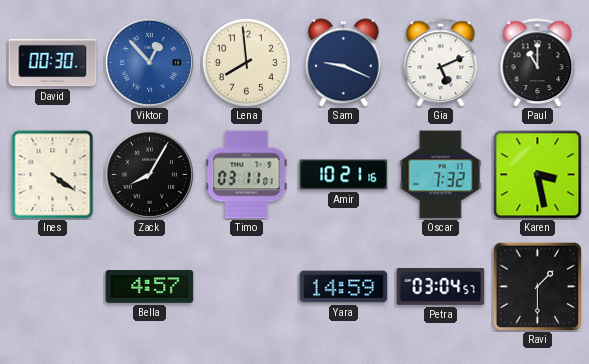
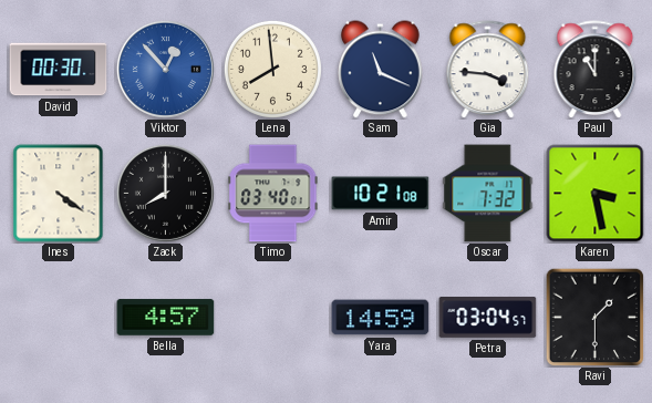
Sam: 9:19 -> 11:19
Gia: 5:11 -> 3:46
Zack: 8:05 -> 8:00
Timo: 03:11 -> 03:40
Amir: 10:21:16 -> 10:21:08
